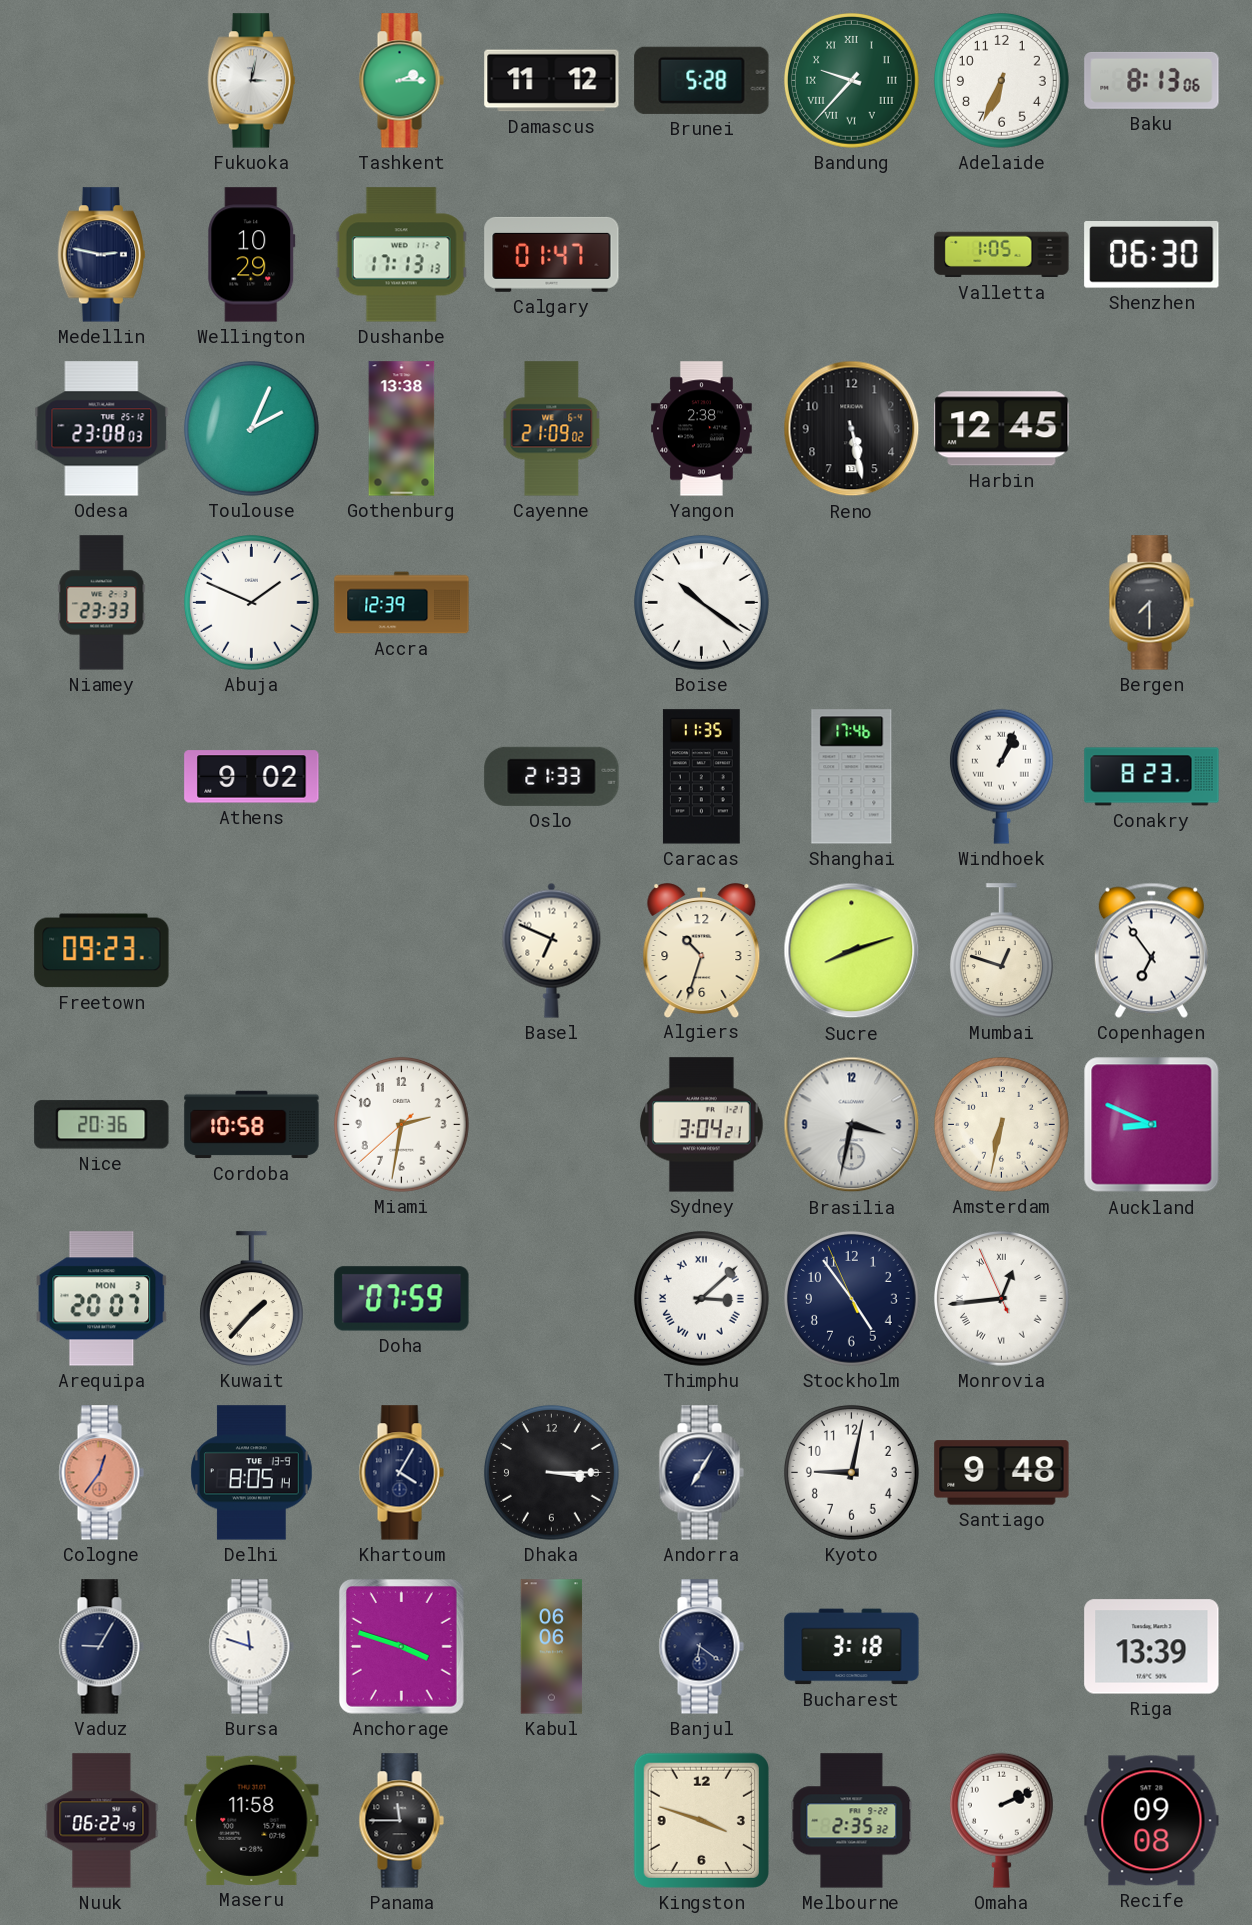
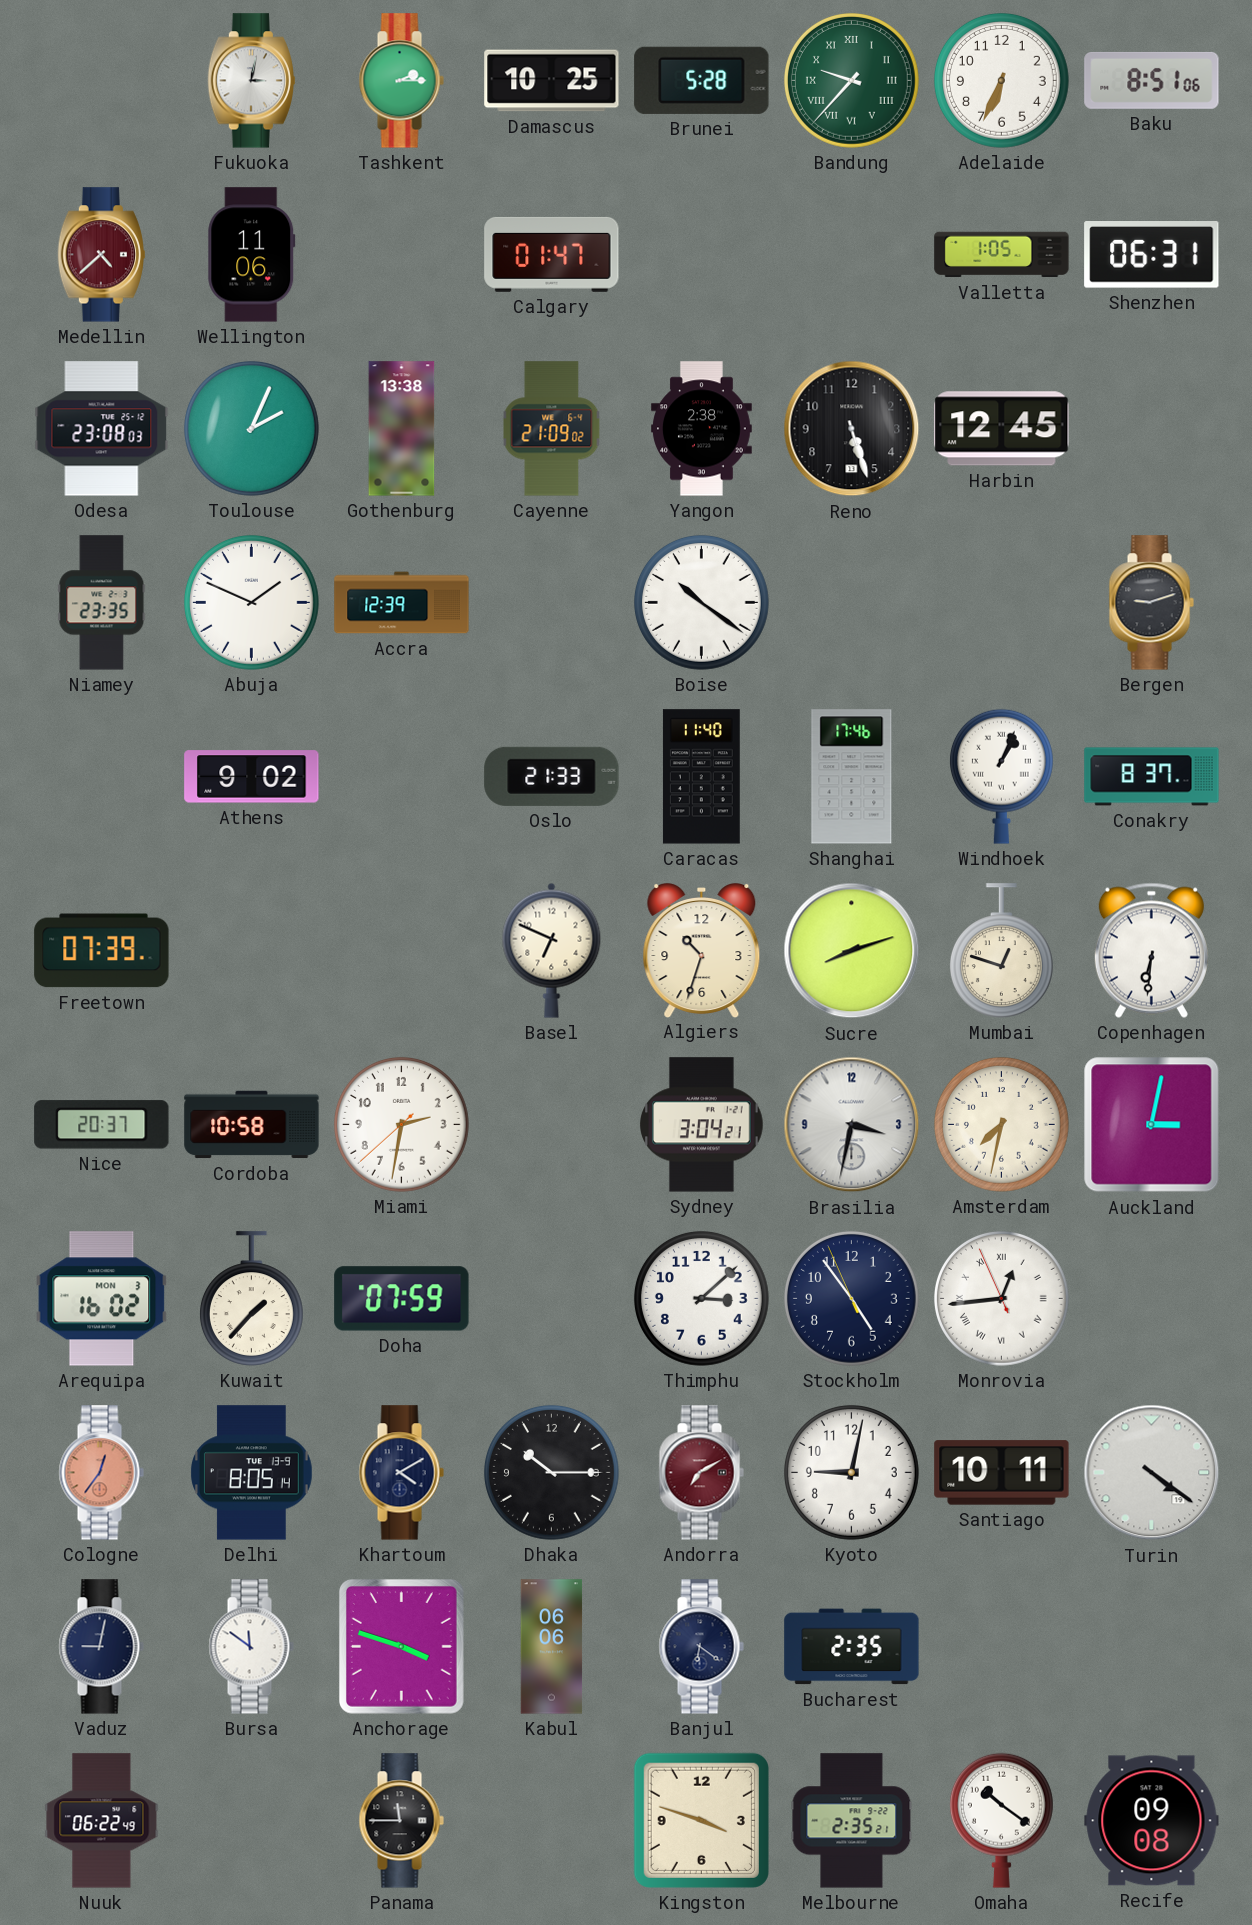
Damascus: 11:12 -> 10:25
Baku: 8:13 -> 8:51
Medellin: 2:47 -> 4:38
Medellin dial: navy -> burgundy
Wellington: 10:29 -> 11:06
Dushanbe: 17:13 -> none
Shenzhen: 06:30 -> 06:31
Reno: 5:28 -> 5:27
Niamey: 23:33 -> 23:35
Bergen: 7:30 -> 9:12
Caracas: 11:35 -> 11:40
Conakry: 8:23 -> 8:37
Freetown: 09:23 -> 07:39
Copenhagen: 6:54 -> 6:31
Nice: 20:36 -> 20:37
Amsterdam: 6:32 -> 7:32
Auckland: 8:49 -> 3:02
Arequipa: 20:07 -> 16:02
Thimphu numerals: Roman -> Arabic
Khartoum: 4:05 -> 4:10
Dhaka: 3:15 -> 10:15
Andorra: 7:05 -> 7:10
Andorra dial: navy -> burgundy
Santiago: 9:48 -> 10:11
Turin: none -> 4:21
Vaduz: 9:05 -> 9:02
Bursa: 11:48 -> 11:51
Bucharest: 3:18 -> 2:35
Riga: 13:39 -> none
Maseru: 11:58 -> none
Melbourne: 2:35:32 -> 2:35:21
Omaha: 2:11 -> 10:21
